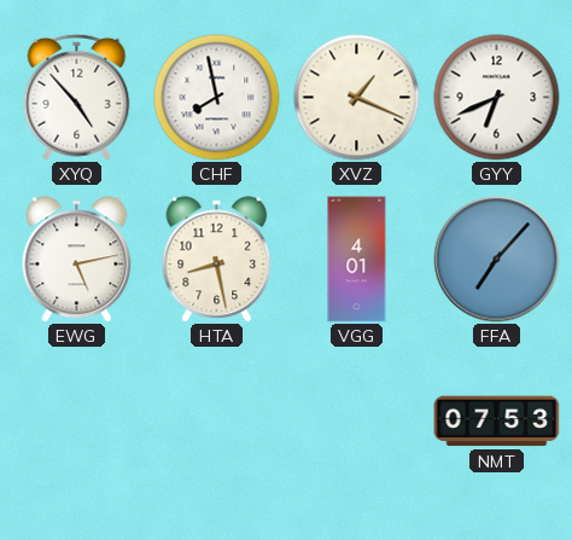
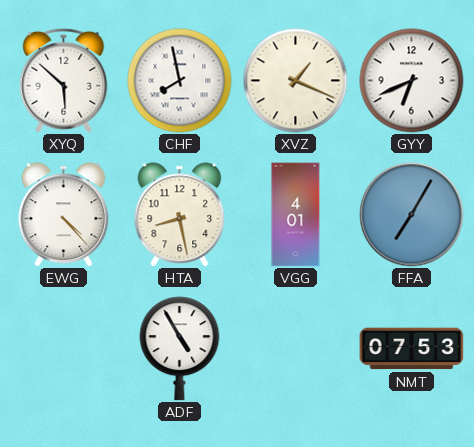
XYQ: 4:53 -> 5:52
EWG: 5:13 -> 4:23
FFA: 7:07 -> 7:05
ADF: none -> 4:55
